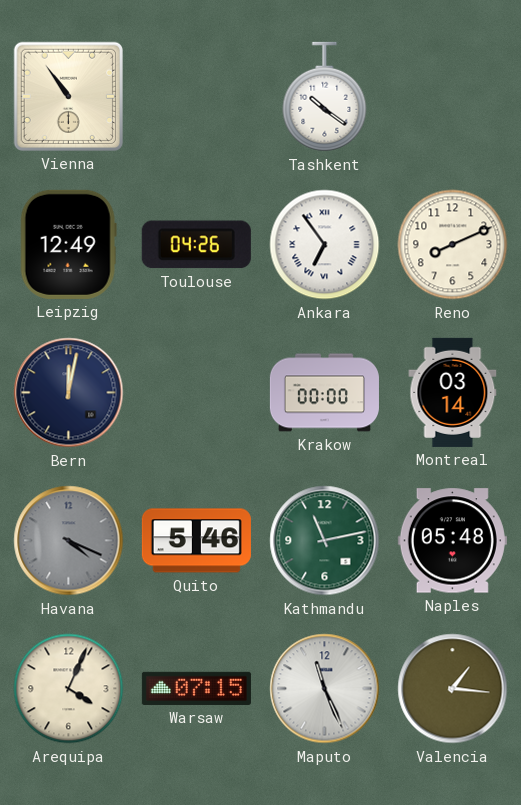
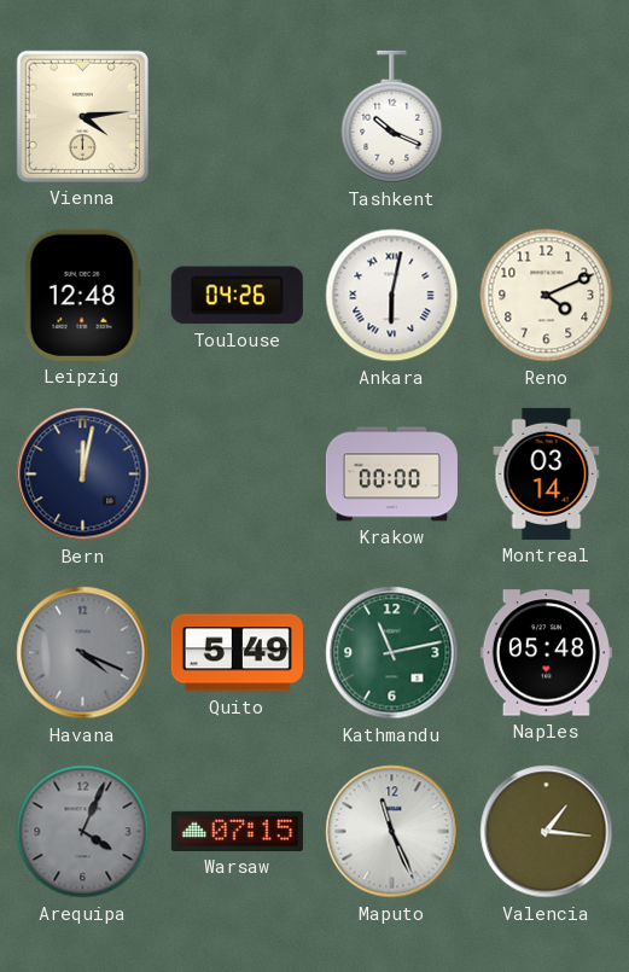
Vienna: 10:54 -> 4:14
Tashkent: 10:21 -> 10:19
Leipzig: 12:49 -> 12:48
Ankara: 6:54 -> 6:02
Reno: 8:11 -> 4:11
Quito: 5:46 -> 5:49
Arequipa dial: cream -> grey
